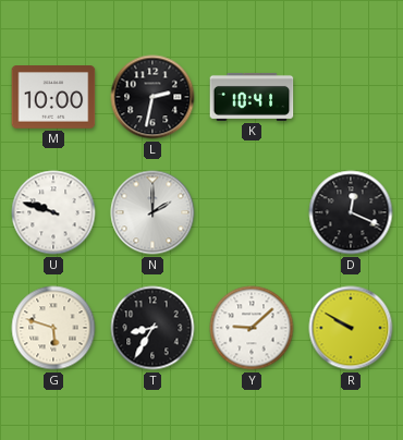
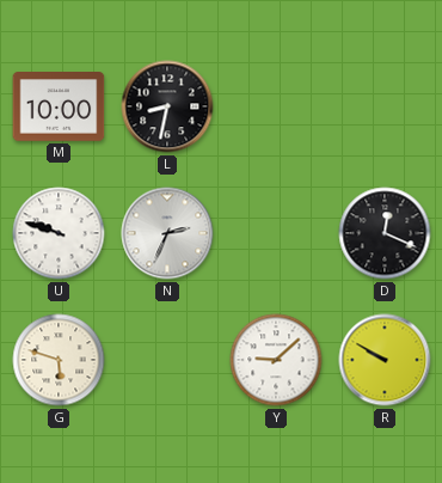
L: 2:32 -> 8:32
K: 10:41 -> none
N: 2:00 -> 2:34
T: 8:35 -> none
